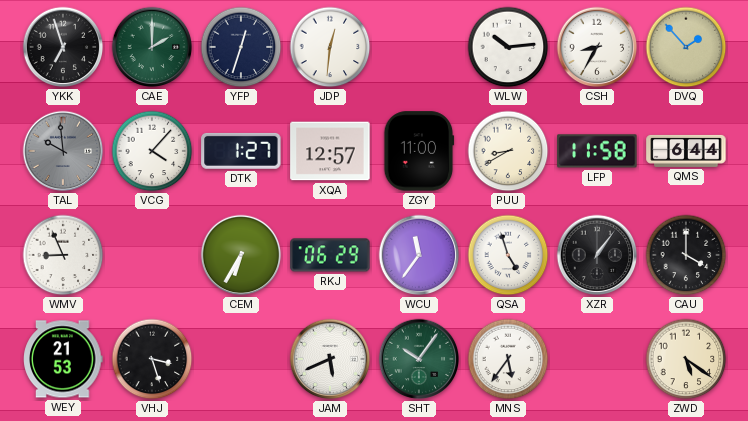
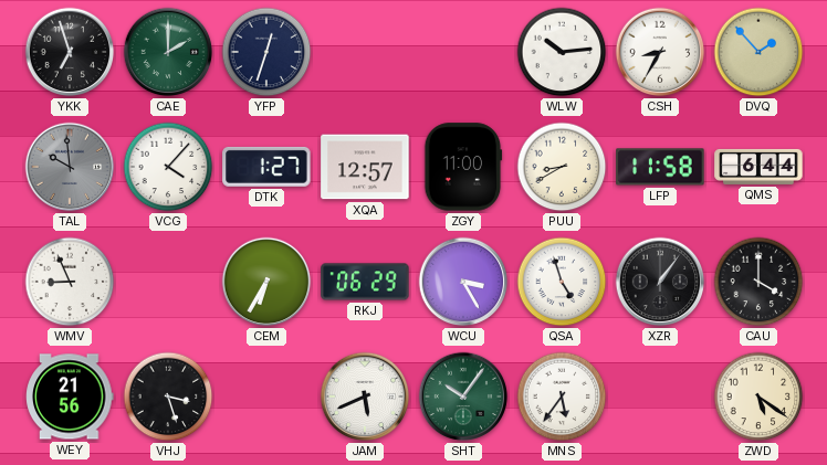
JDP: 12:31 -> none
WCU: 11:36 -> 3:25
WEY: 21:53 -> 21:56
